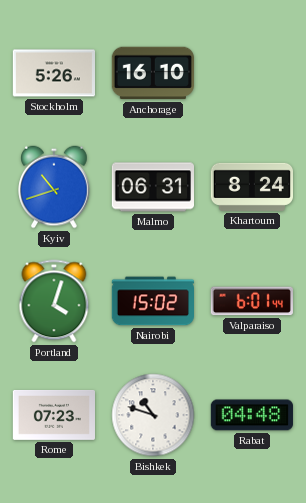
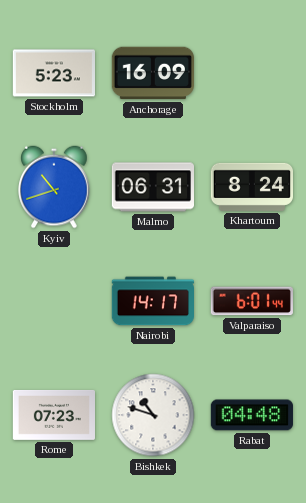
Stockholm: 5:26 -> 5:23
Anchorage: 16:10 -> 16:09
Portland: 4:03 -> none
Nairobi: 15:02 -> 14:17
